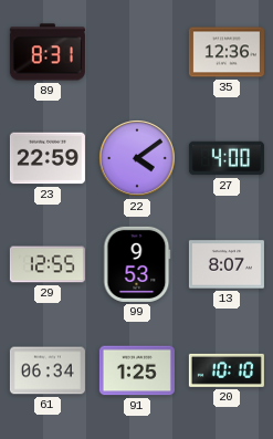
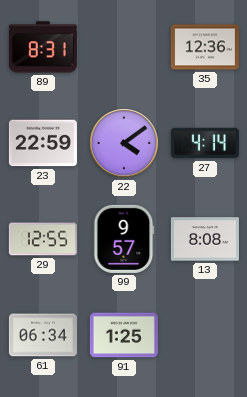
27: 4:00 -> 4:14
99: 9:53 -> 9:57
13: 8:07 -> 8:08
20: 10:10 -> none
